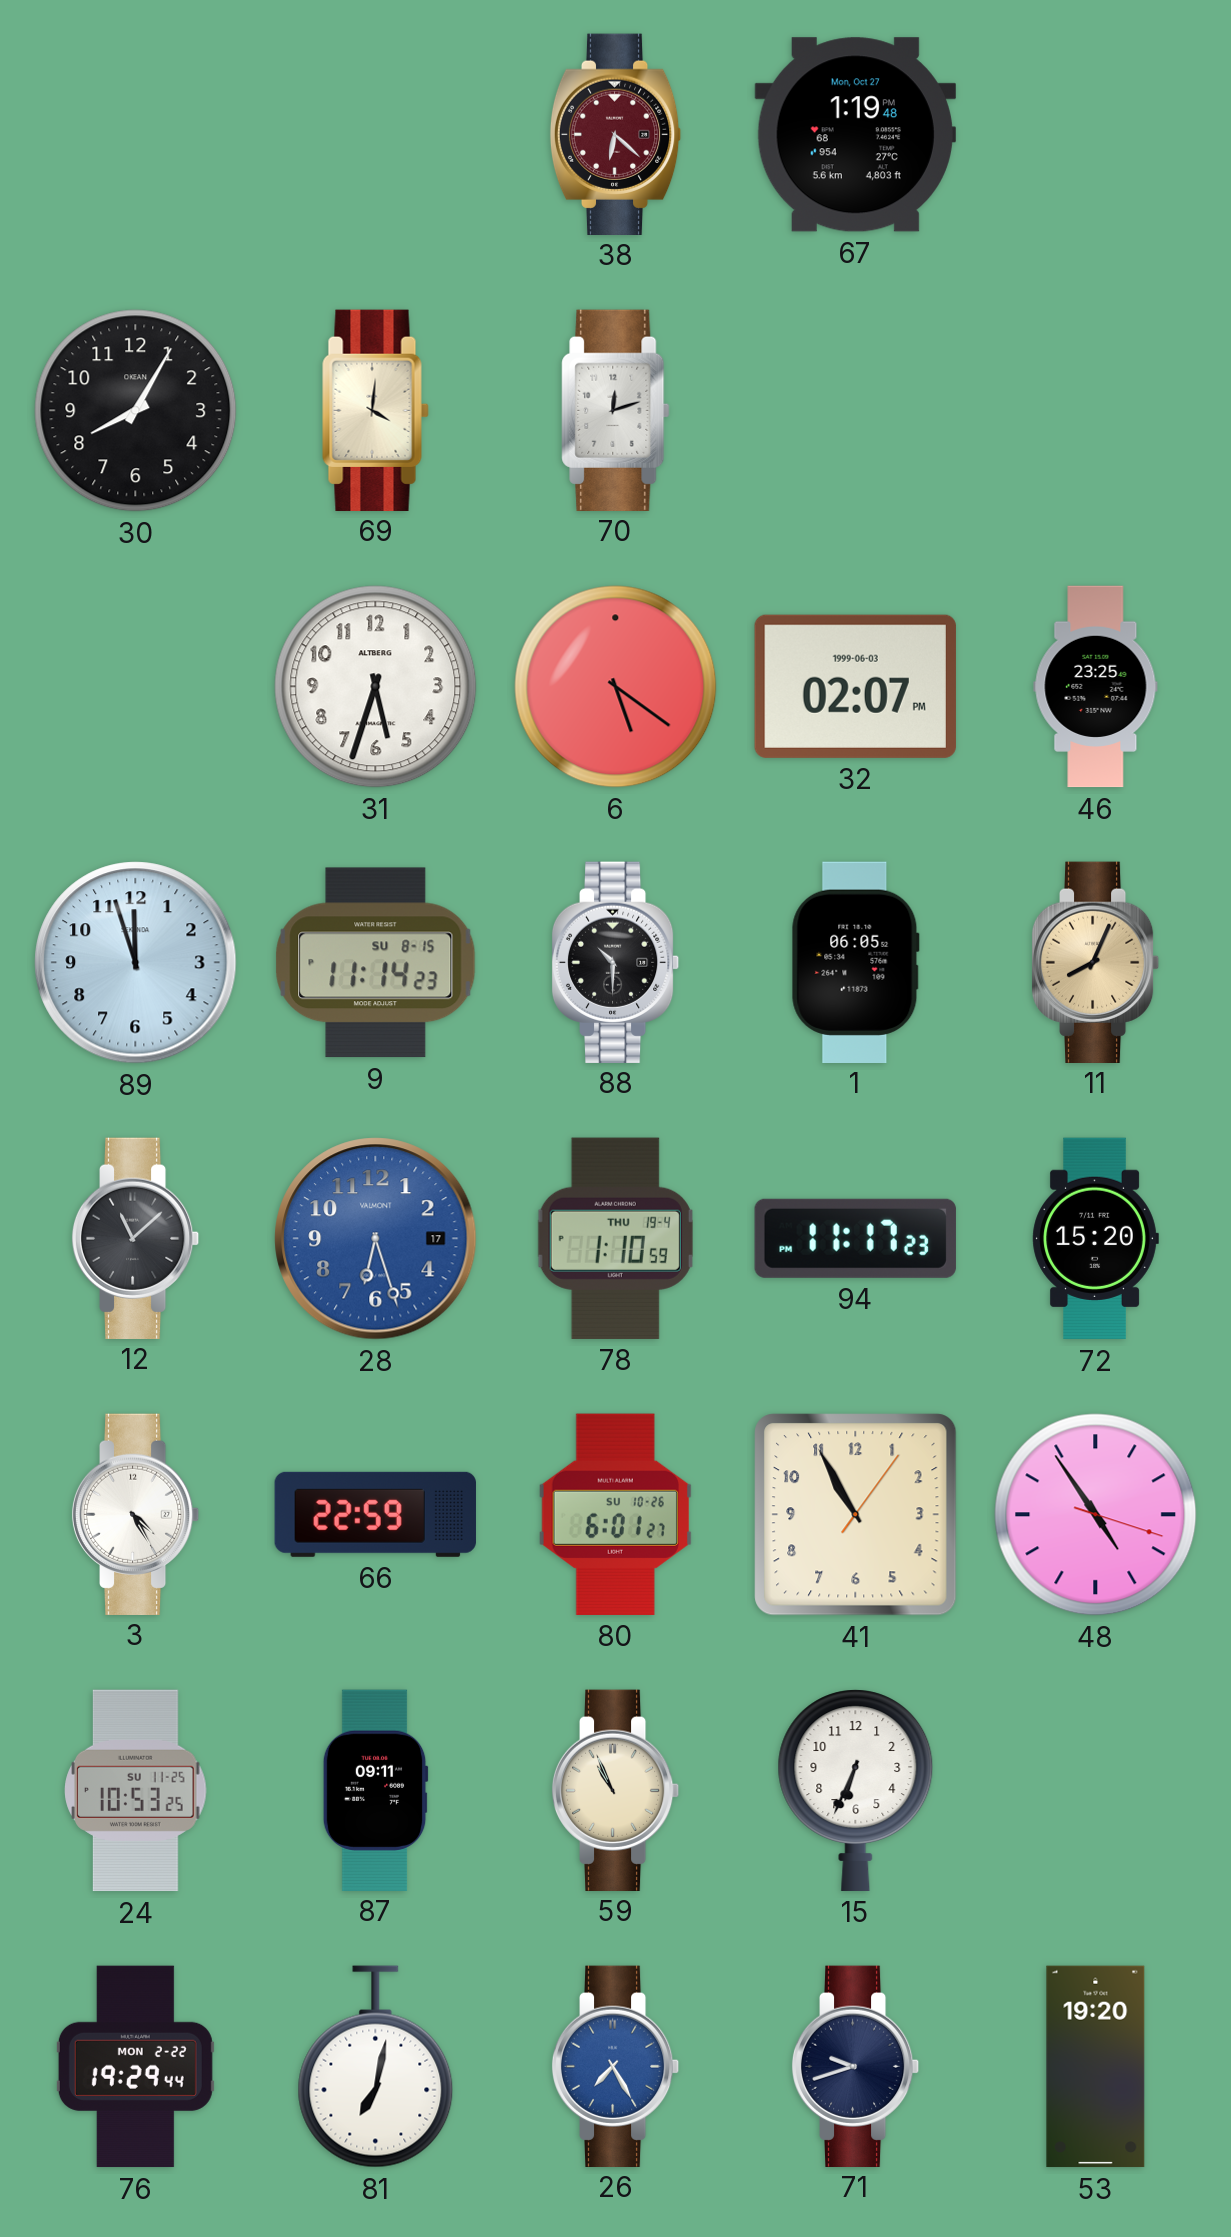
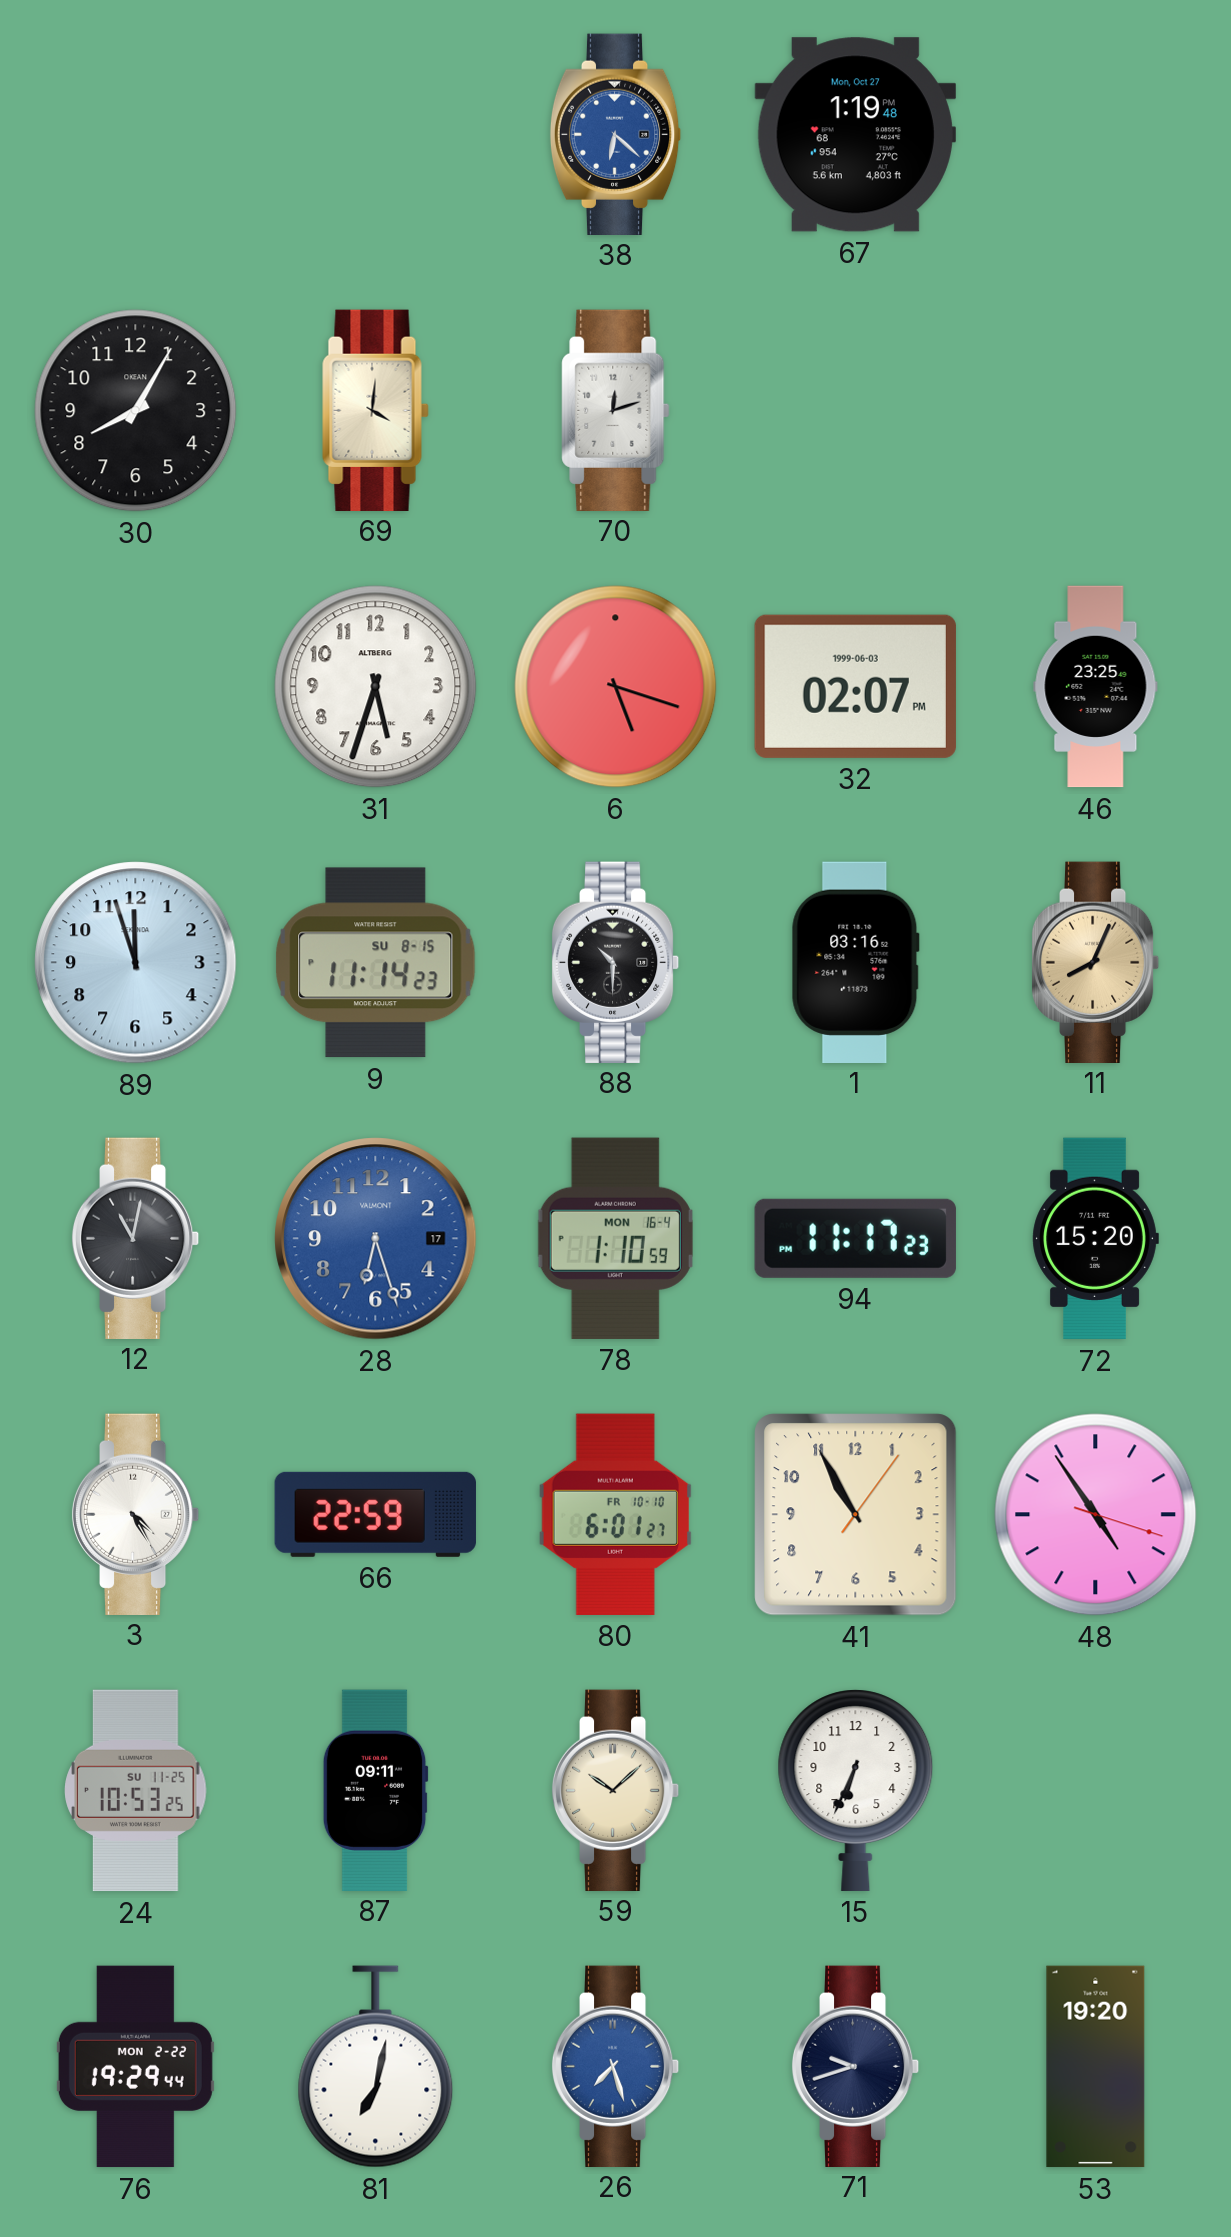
38 dial: burgundy -> blue
6: 5:21 -> 5:18
1: 06:05 -> 03:16
12: 11:08 -> 11:02
78 date: THU 19-4 -> MON 16-4
80 date: SU 10-26 -> FR 10-10
59: 10:56 -> 10:08
26: 7:25 -> 7:27
